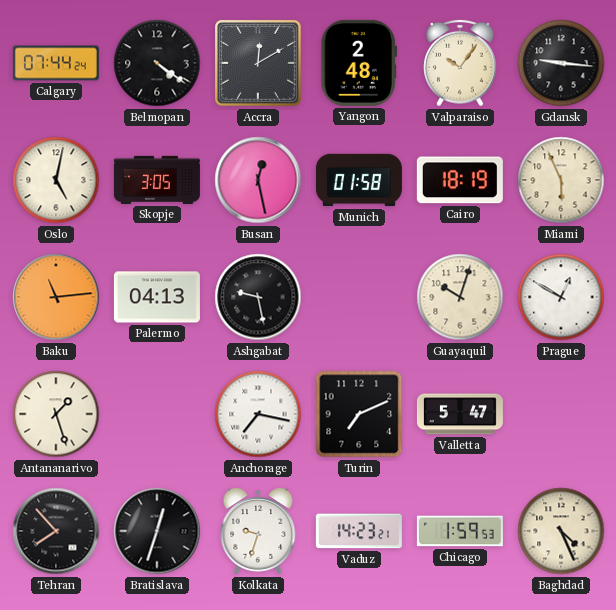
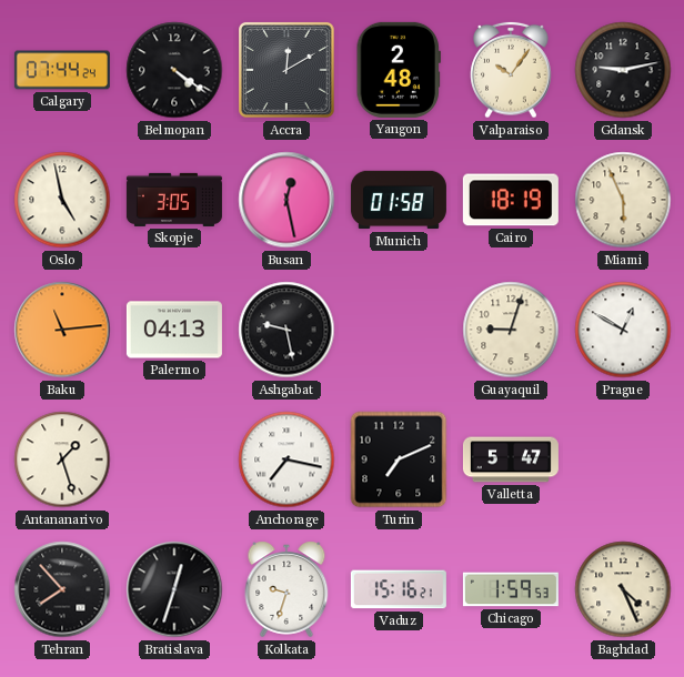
Gdansk: 9:16 -> 9:13
Oslo: 5:02 -> 4:58
Guayaquil: 10:03 -> 9:03
Vaduz: 14:23 -> 15:16
